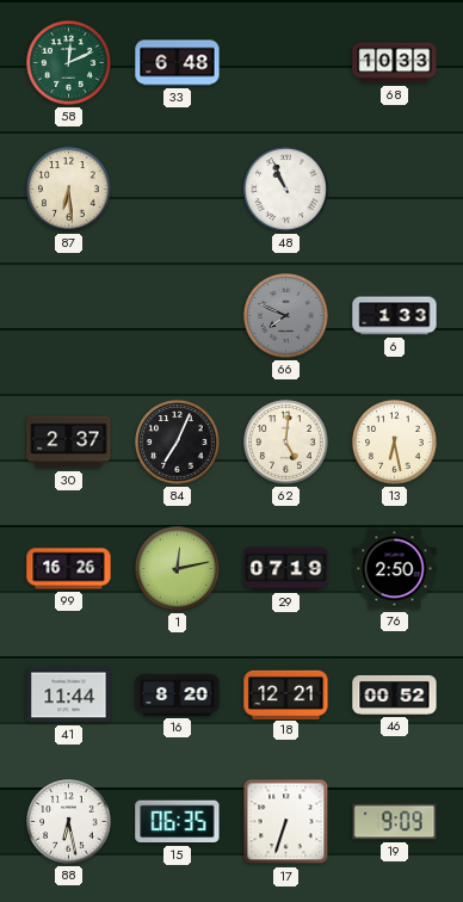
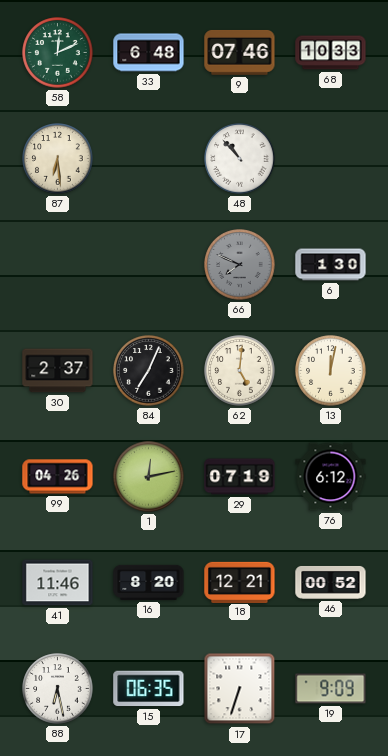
9: none -> 07:46
48: 10:56 -> 10:53
6: 1:33 -> 1:30
13: 6:28 -> 12:02
99: 16:26 -> 04:26
76: 2:50 -> 6:12
41: 11:44 -> 11:46
